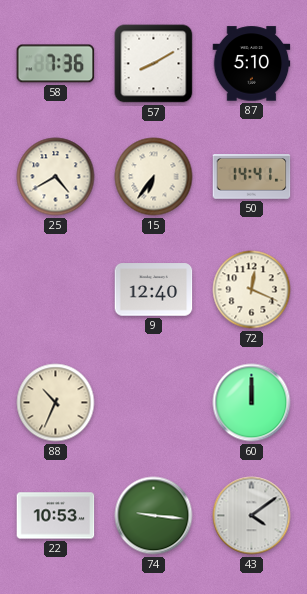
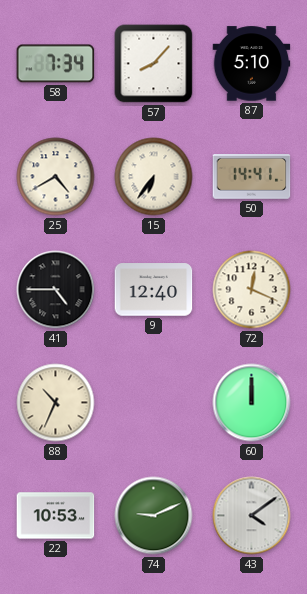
58: 7:36 -> 7:34
57: 8:10 -> 8:07
41: none -> 4:45
74: 9:16 -> 9:11
